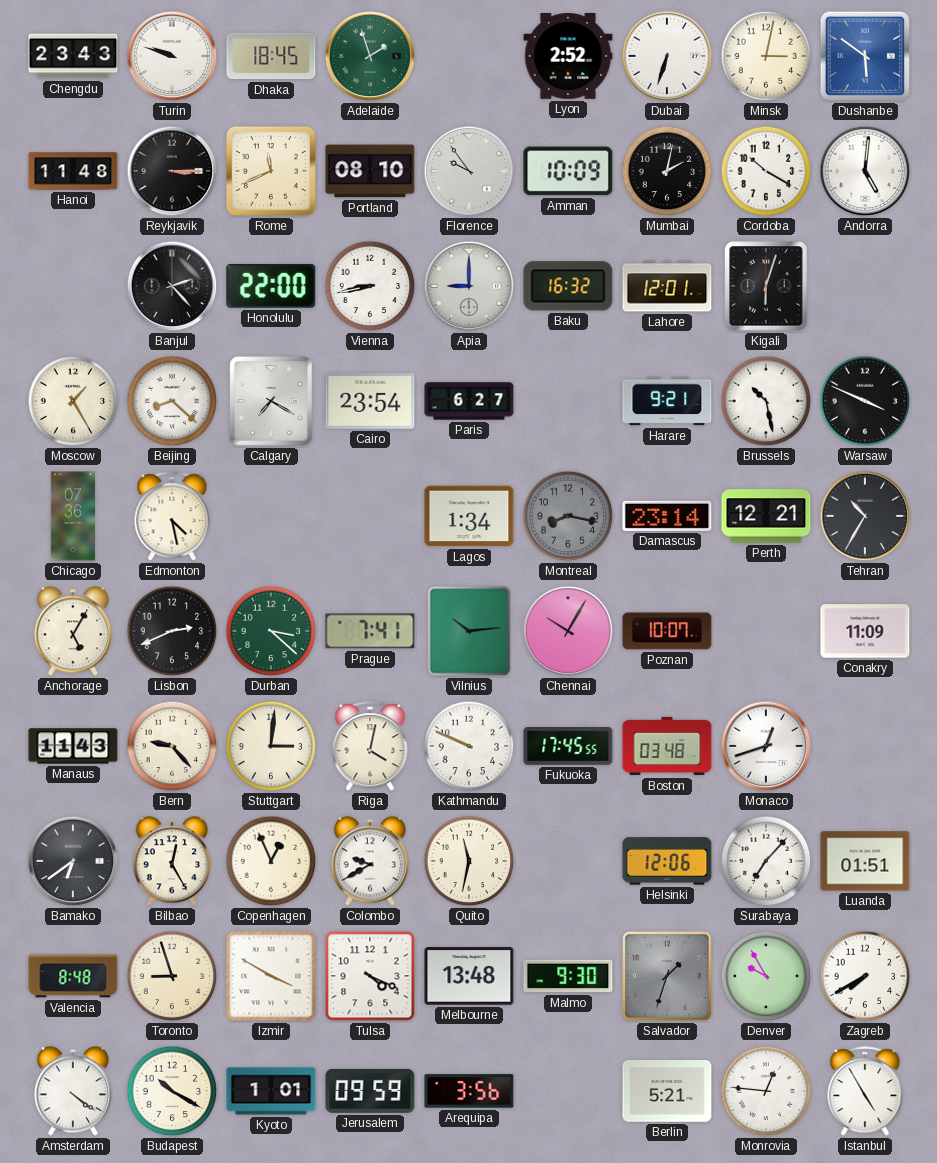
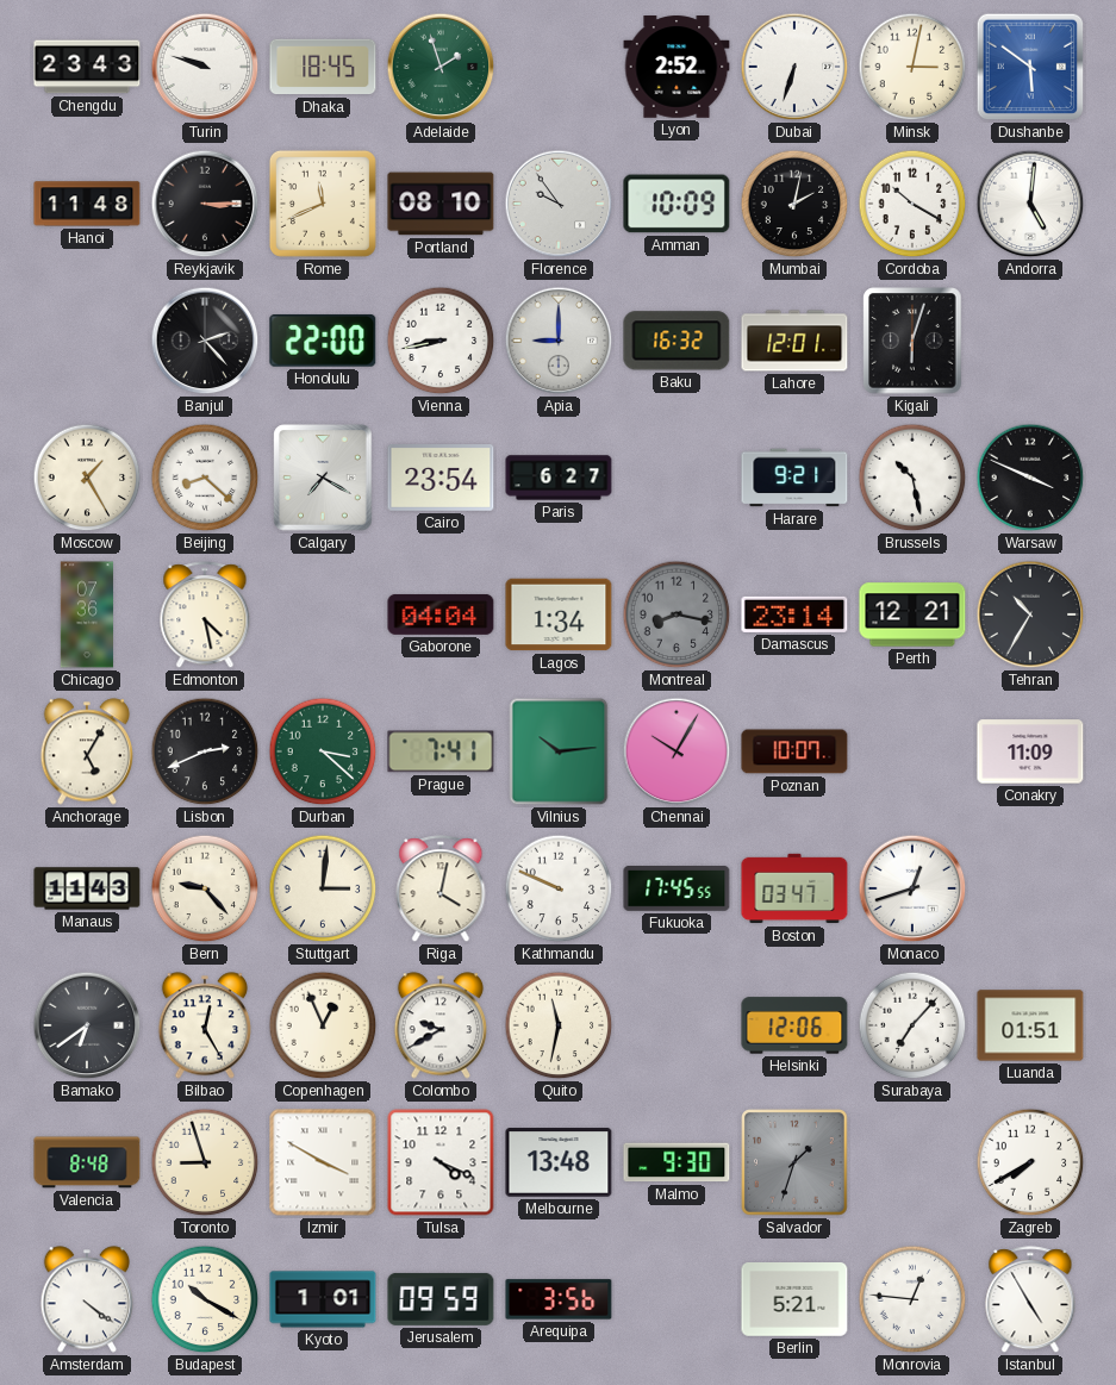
Gaborone: none -> 04:04
Boston: 03:48 -> 03:47
Denver: 9:55 -> none
